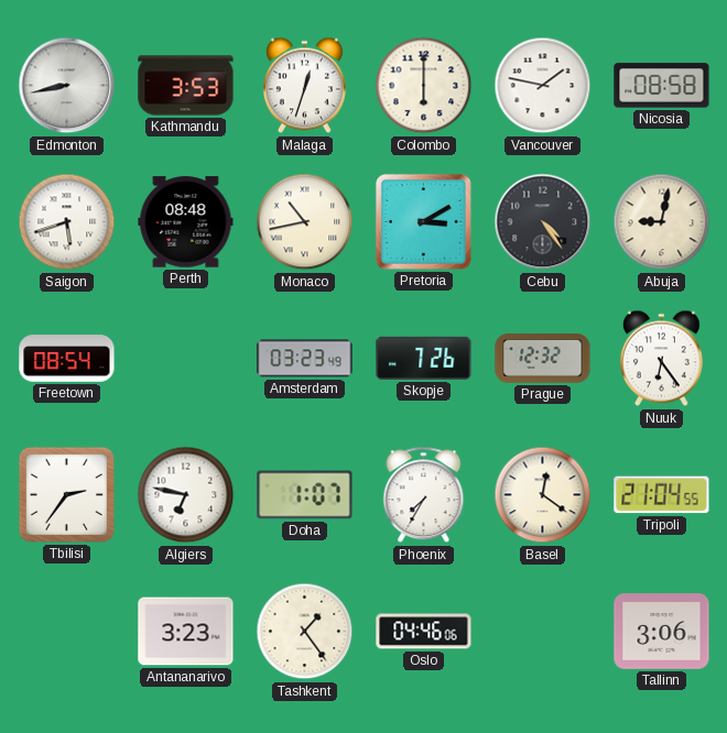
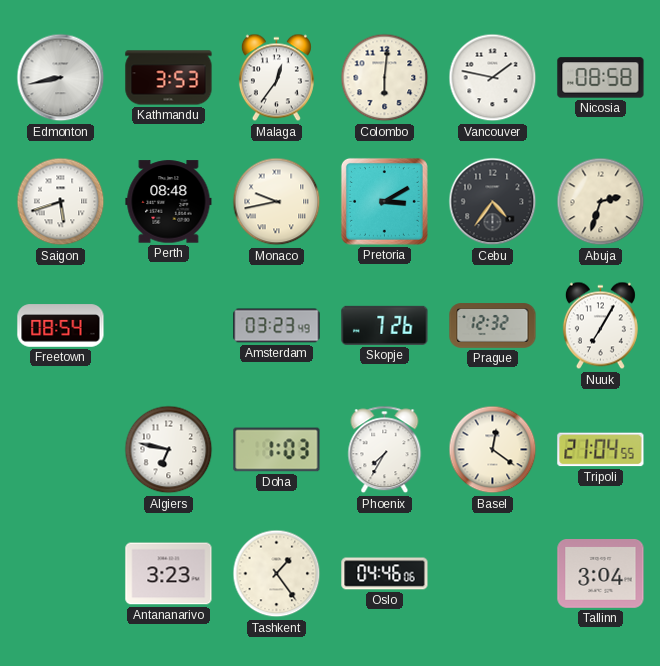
Malaga: 12:33 -> 12:36
Colombo: 6:00 -> 6:01
Monaco: 10:43 -> 9:43
Cebu: 4:24 -> 4:36
Abuja: 9:02 -> 2:33
Nuuk: 6:24 -> 7:05
Tbilisi: 2:36 -> none
Doha: 1:07 -> 1:03
Tallinn: 3:06 -> 3:04
